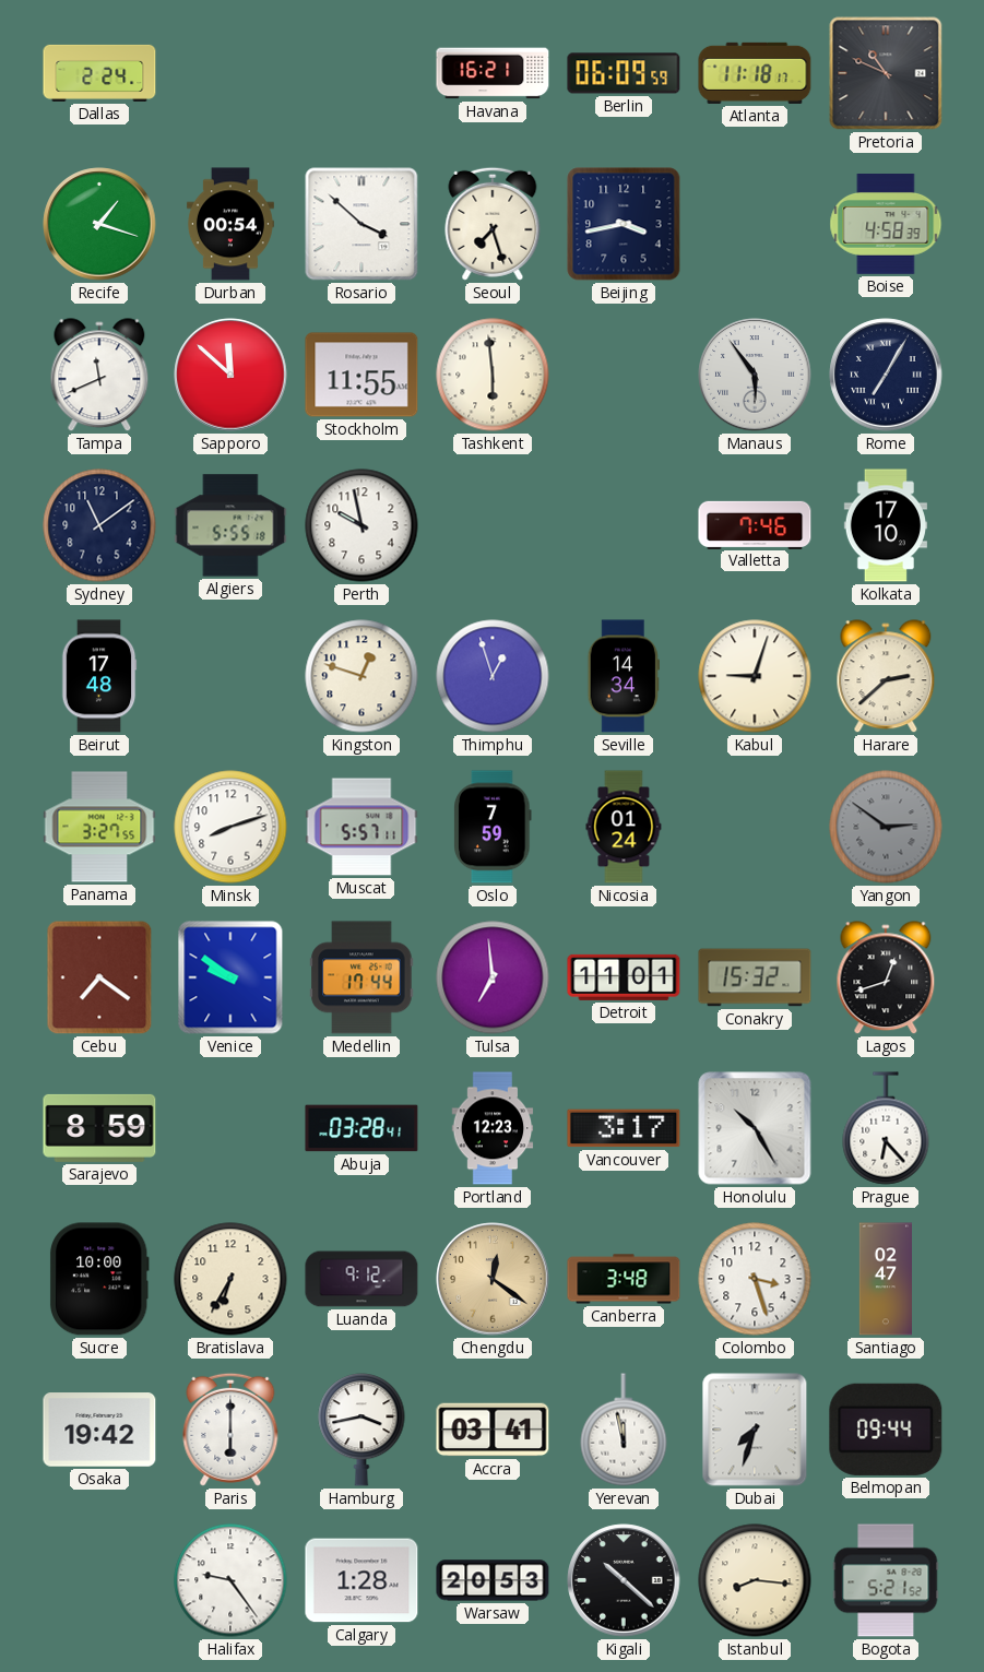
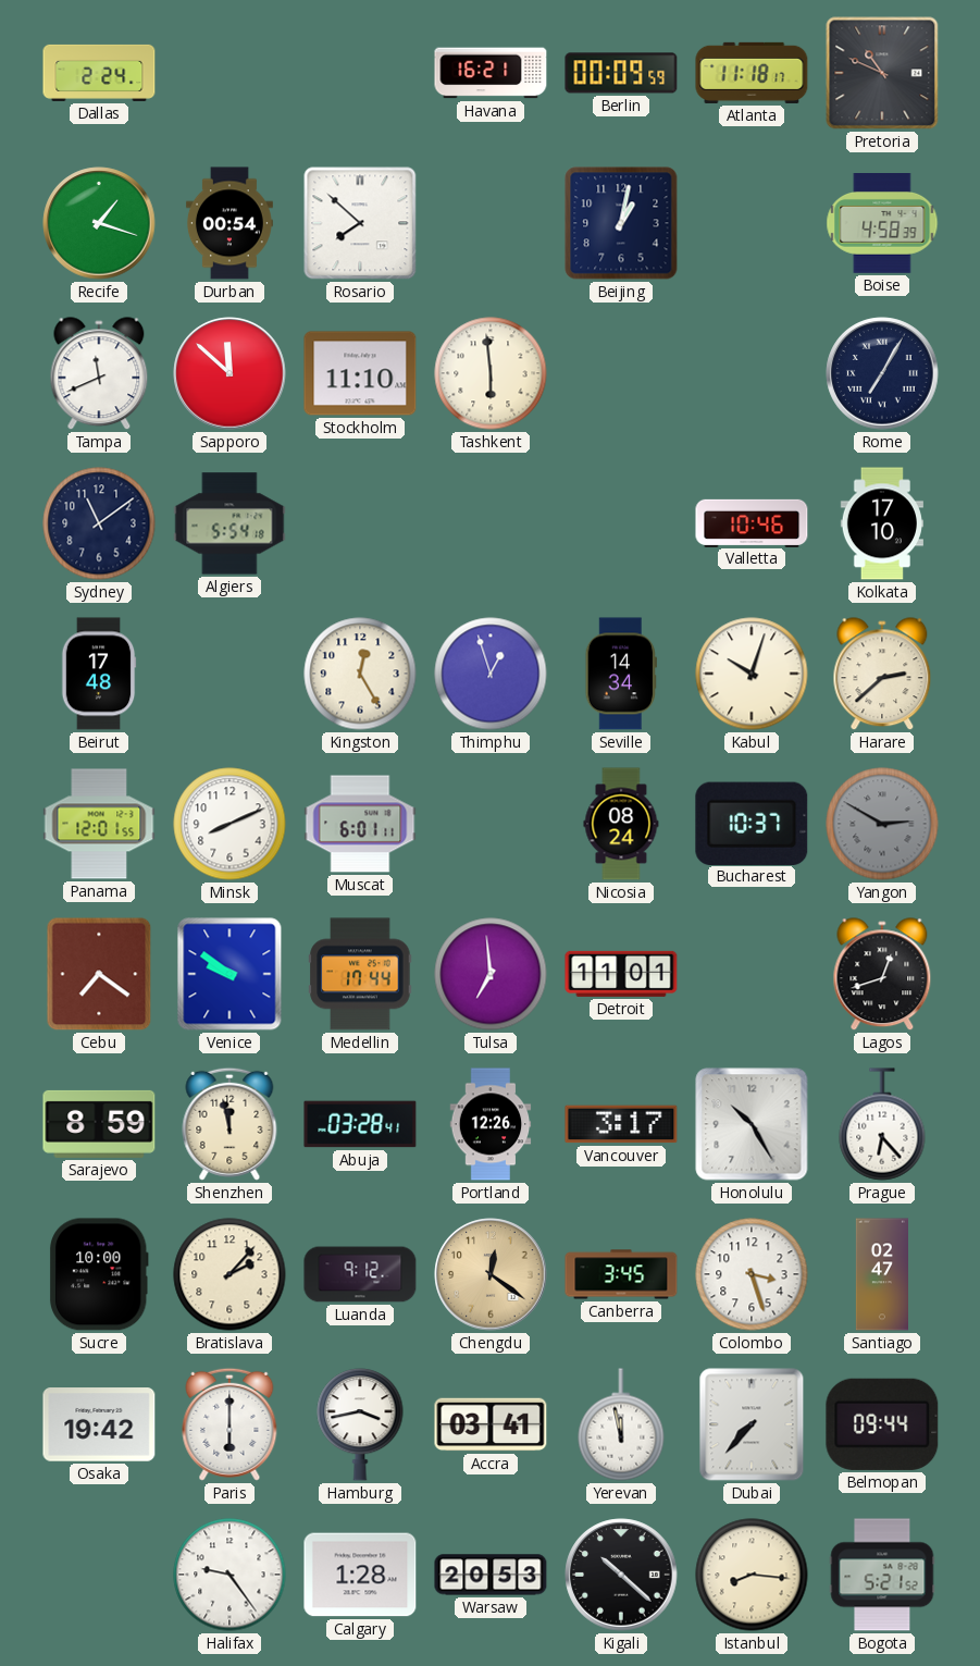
Berlin: 06:09 -> 00:09
Rosario: 3:52 -> 7:52
Seoul: 7:27 -> none
Beijing: 3:43 -> 1:02
Stockholm: 11:55 -> 11:10
Manaus: 5:54 -> none
Algiers: 5:55 -> 5:54
Perth: 9:58 -> none
Valletta: 7:46 -> 10:46
Kingston: 12:48 -> 12:25
Kabul: 9:03 -> 10:03
Panama: 3:27 -> 12:01
Minsk: 8:12 -> 8:11
Muscat: 5:57 -> 6:01
Oslo: 7:59 -> none
Nicosia: 01:24 -> 08:24
Bucharest: none -> 10:37
Yangon: 2:51 -> 2:50
Conakry: 15:32 -> none
Shenzhen: none -> 11:58
Portland: 12:23 -> 12:26
Bratislava: 6:35 -> 2:07
Canberra: 3:48 -> 3:45
Dubai: 7:33 -> 7:37
